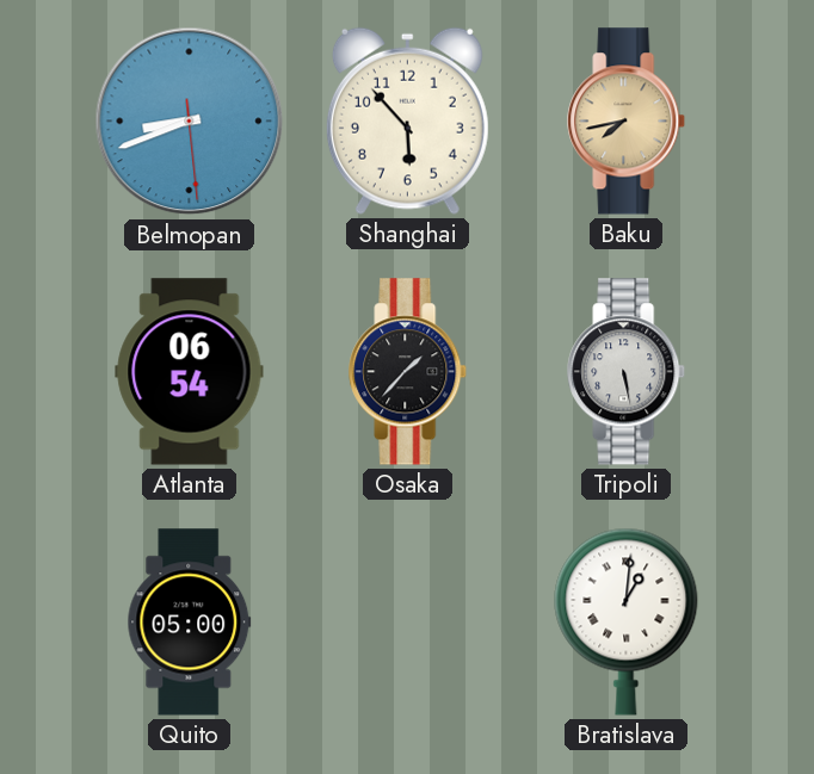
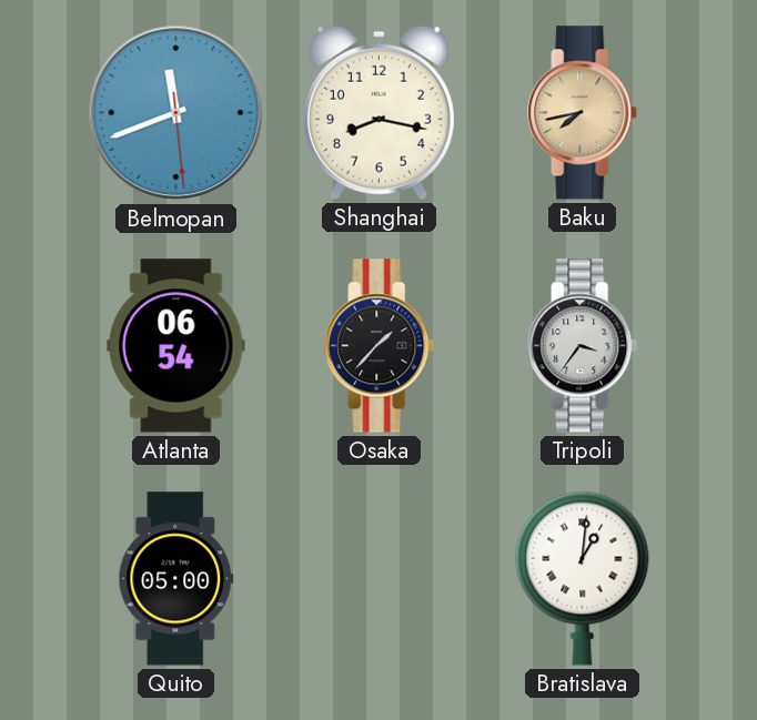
Belmopan: 8:41 -> 11:41
Shanghai: 5:53 -> 8:17
Tripoli: 5:28 -> 3:36
